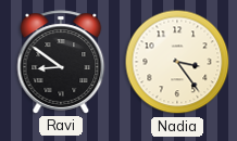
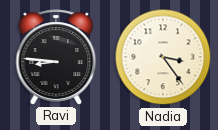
Ravi: 8:51 -> 8:46
